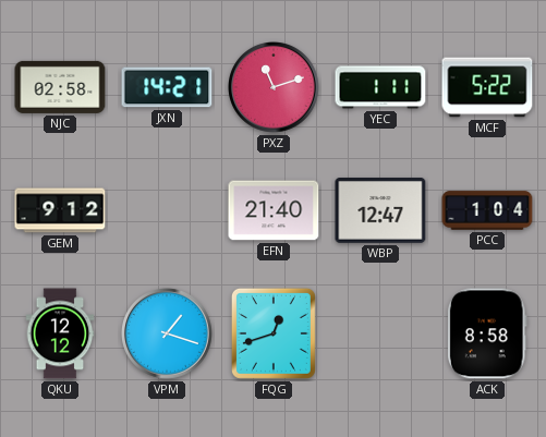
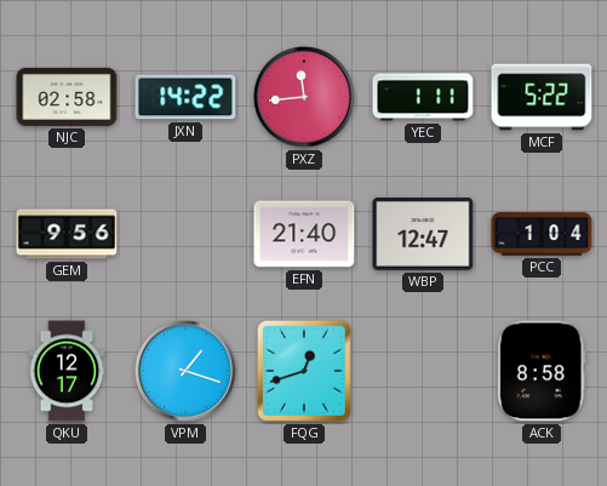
JXN: 14:21 -> 14:22
PXZ: 11:12 -> 11:44
GEM: 9:12 -> 9:56
QKU: 12:12 -> 12:17
